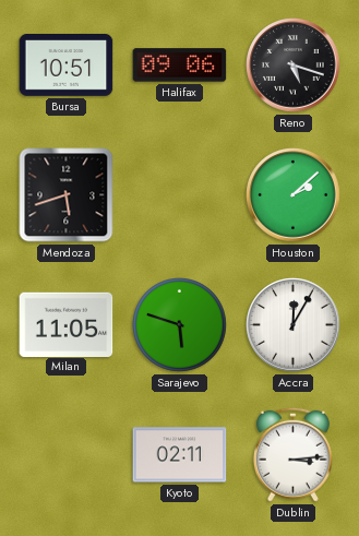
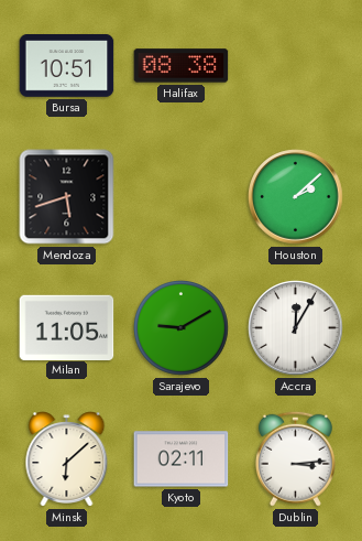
Halifax: 09:06 -> 08:38
Reno: 5:18 -> none
Sarajevo: 5:48 -> 9:10
Minsk: none -> 6:08
